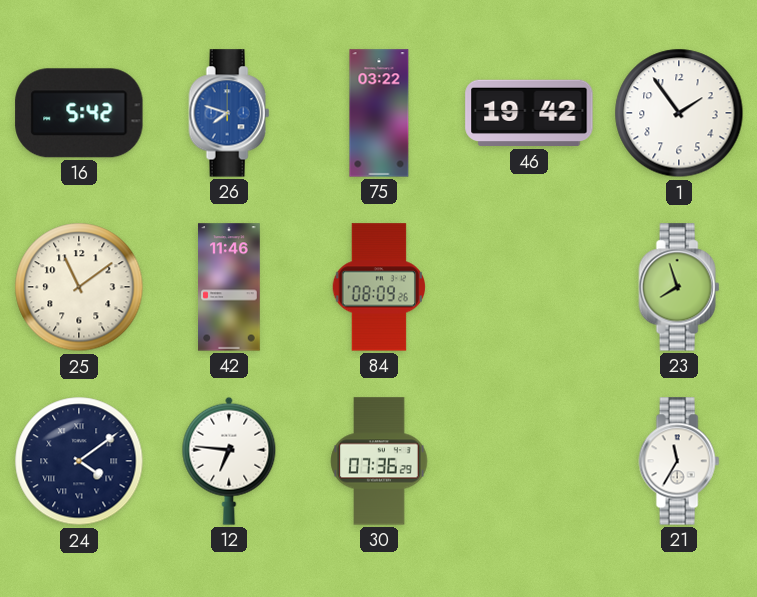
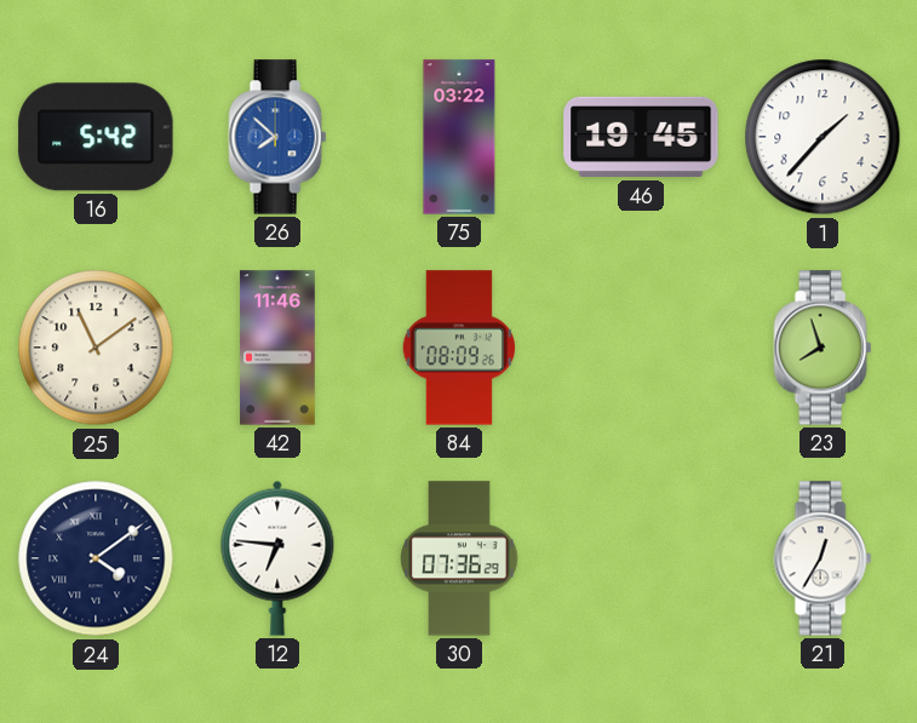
26: 7:48 -> 7:52
46: 19:42 -> 19:45
1: 1:54 -> 1:37
21: 11:35 -> 12:35
